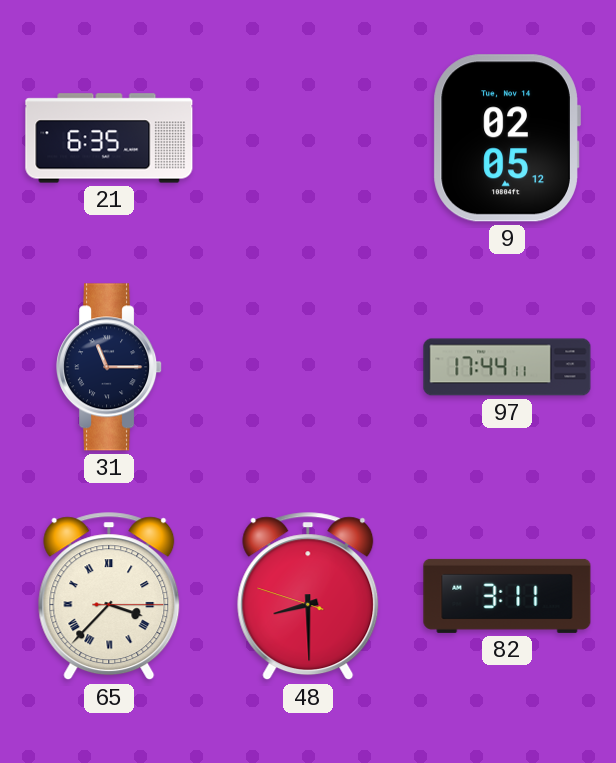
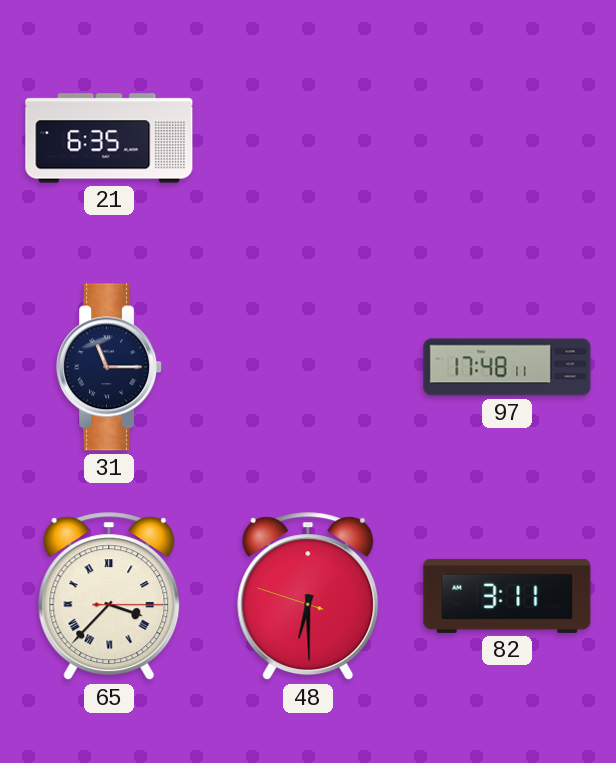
9: 02:05 -> none
97: 17:44 -> 17:48
48: 8:29 -> 6:29
